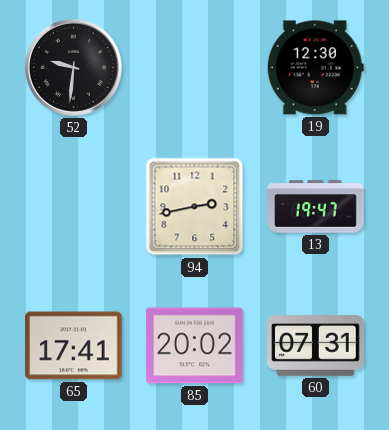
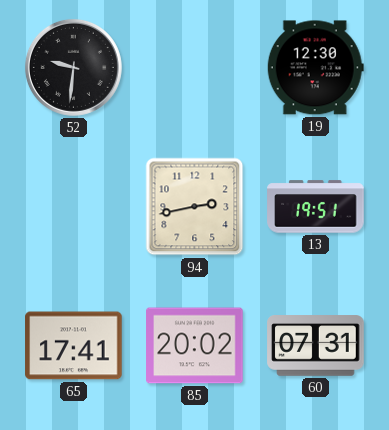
13: 19:47 -> 19:51
